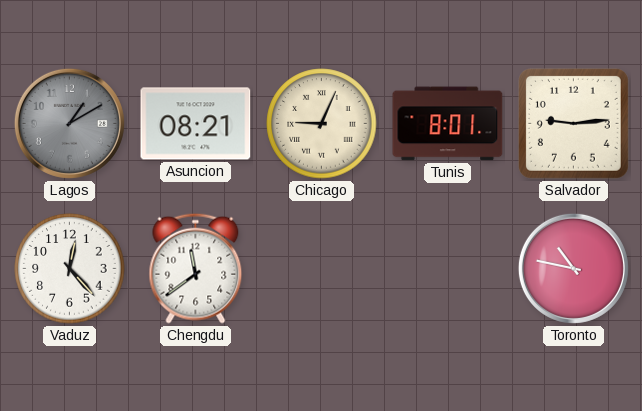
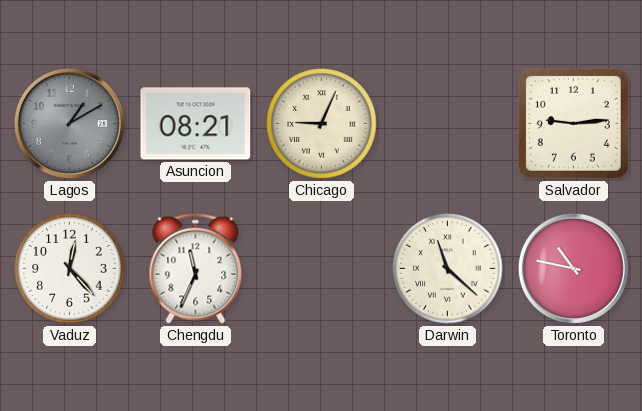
Tunis: 8:01 -> none
Chengdu: 11:39 -> 11:34
Darwin: none -> 11:22
